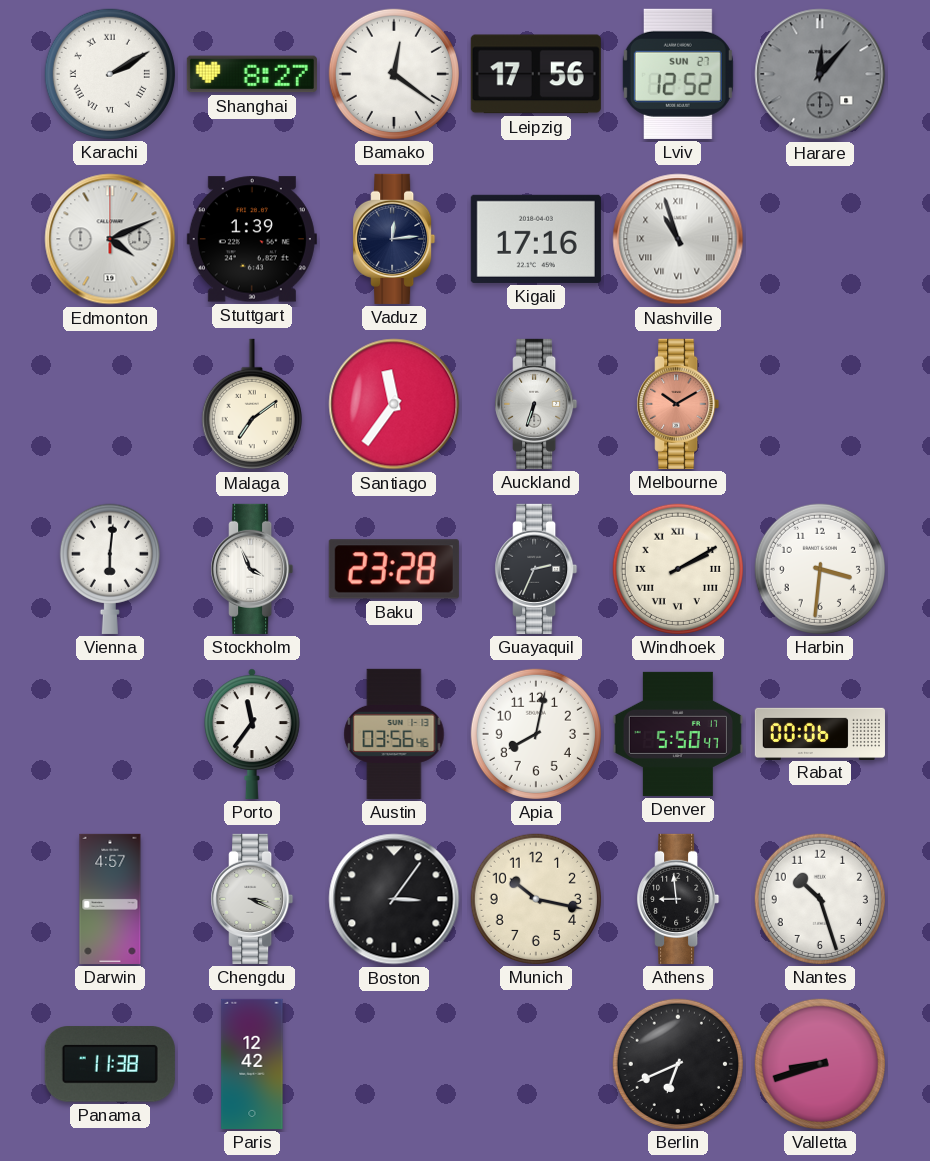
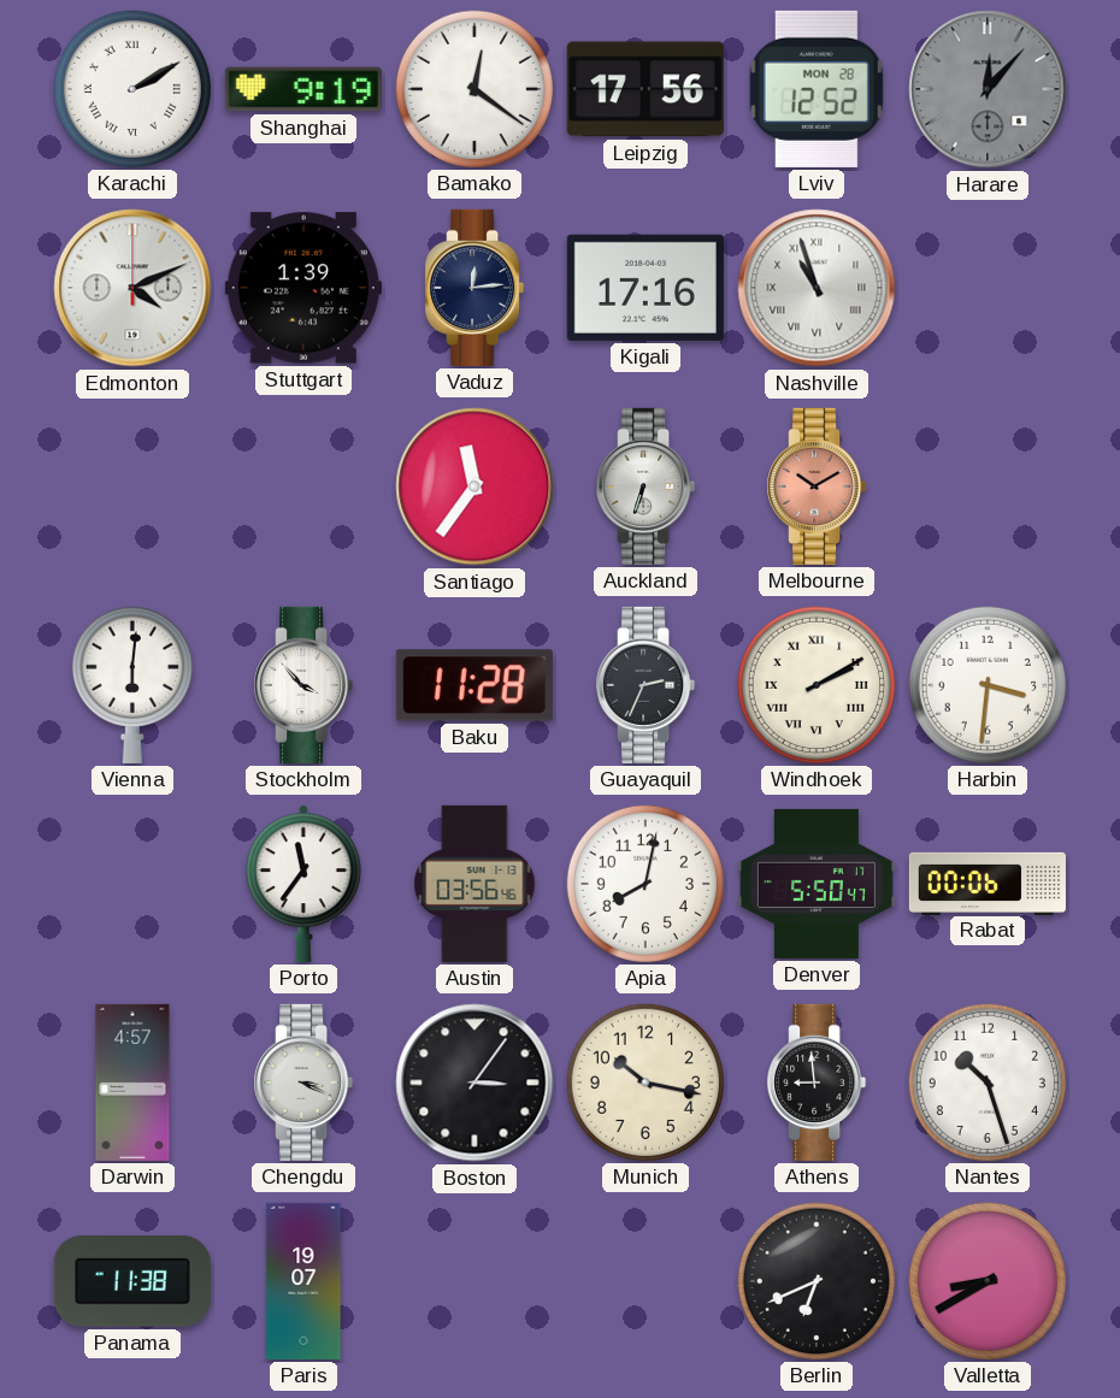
Shanghai: 8:27 -> 9:19
Lviv date: SUN 27 -> MON 28
Malaga: 7:09 -> none
Stockholm: 3:56 -> 3:53
Baku: 23:28 -> 11:28
Paris: 12:42 -> 19:07
Valletta: 8:42 -> 8:40
